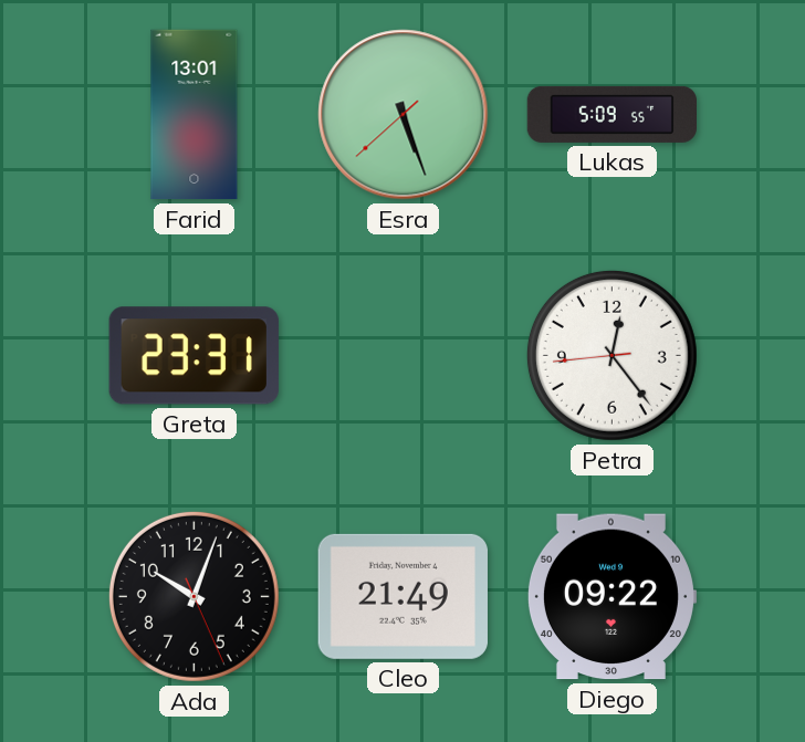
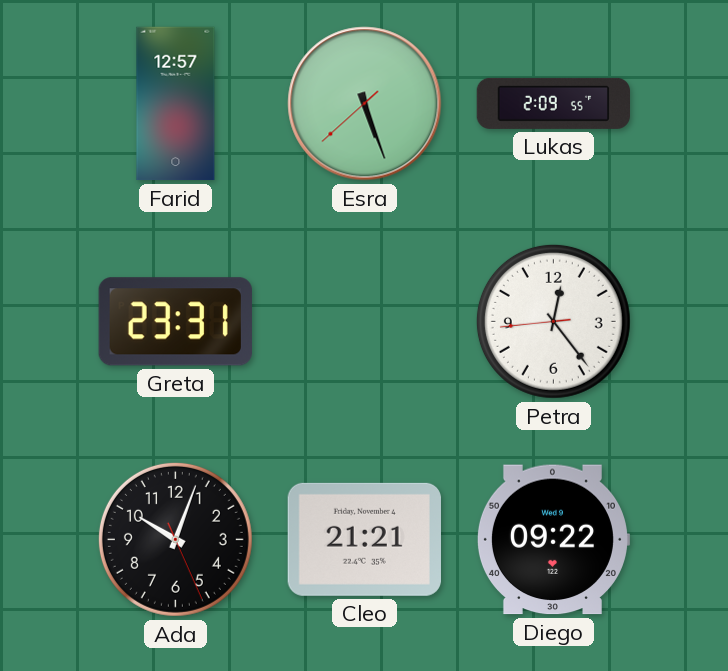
Farid: 13:01 -> 12:57
Lukas: 5:09 -> 2:09
Cleo: 21:49 -> 21:21
